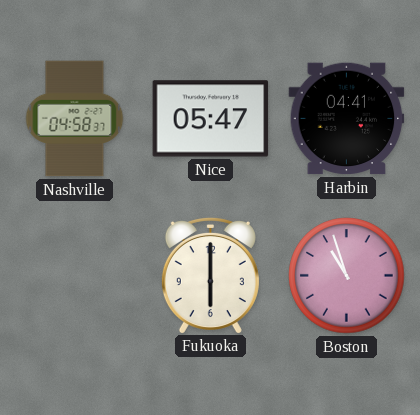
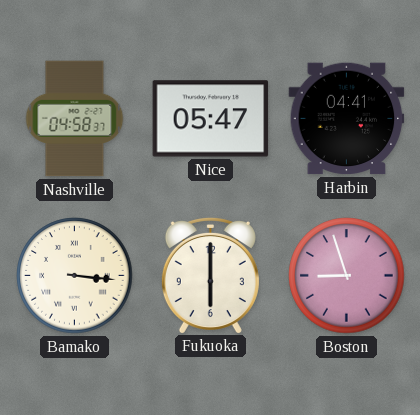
Bamako: none -> 3:16
Boston: 10:57 -> 8:57
